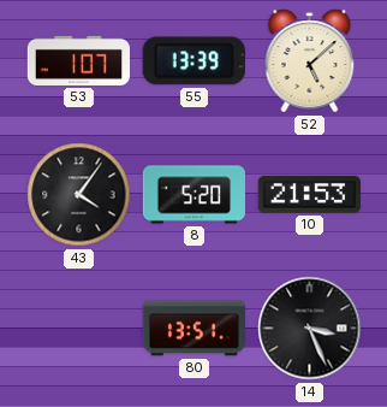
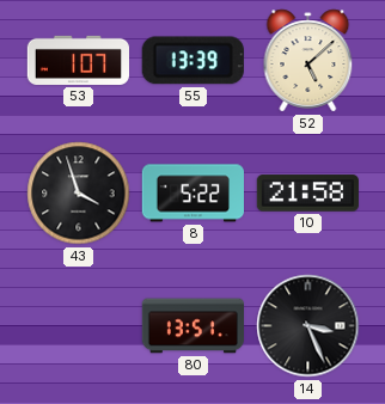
43: 4:06 -> 3:57
8: 5:20 -> 5:22
10: 21:53 -> 21:58
